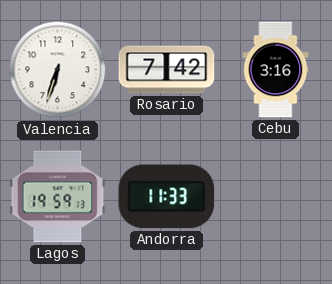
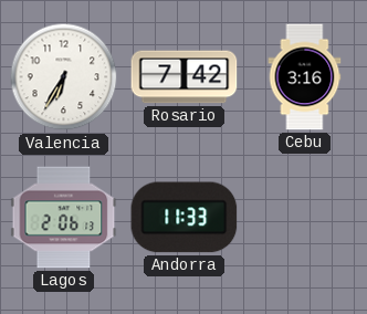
Valencia: 6:33 -> 6:35
Lagos: 19:59 -> 2:06
